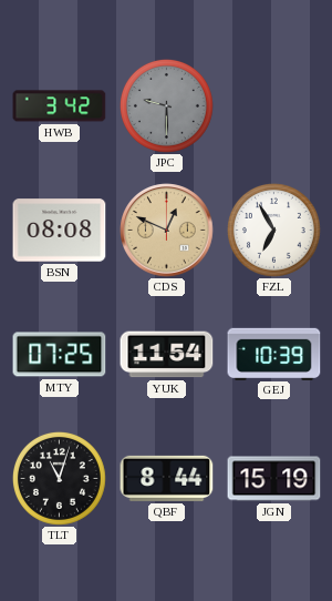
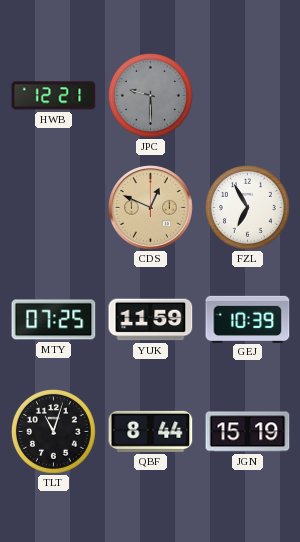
HWB: 3:42 -> 12:21
BSN: 08:08 -> none
YUK: 11:54 -> 11:59
